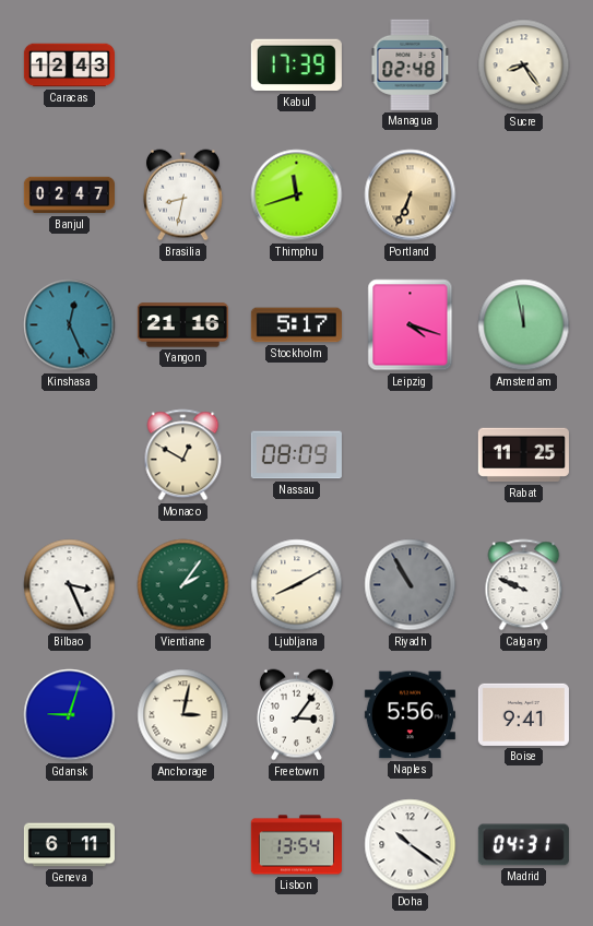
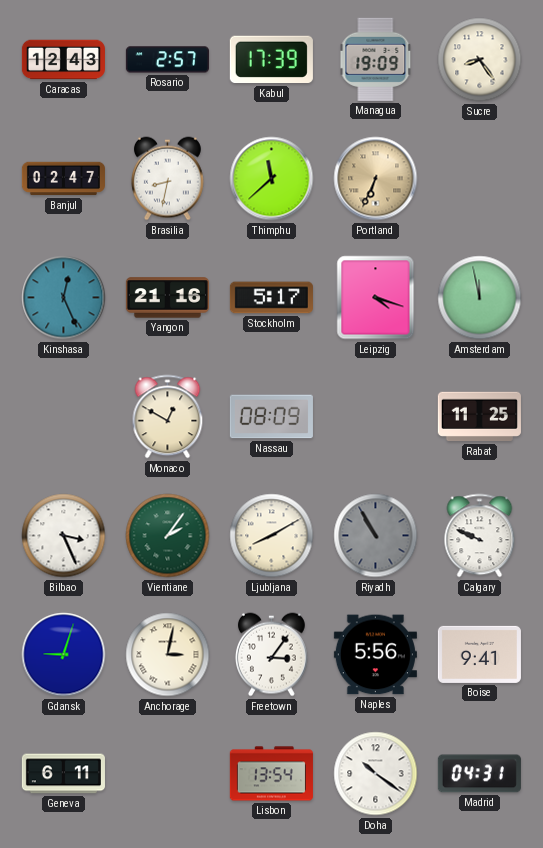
Rosario: none -> 2:57
Managua: 02:48 -> 19:09
Thimphu: 11:42 -> 11:38
